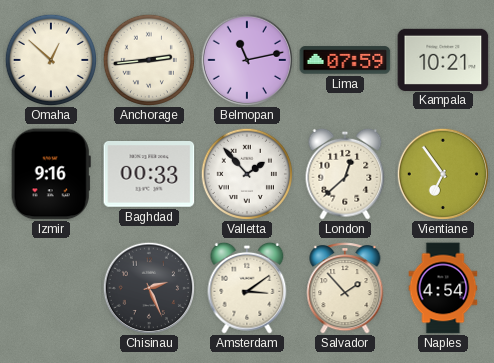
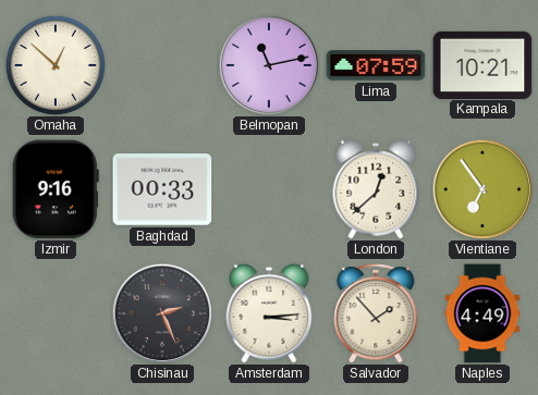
Anchorage: 2:44 -> none
Valletta: 1:53 -> none
Amsterdam: 3:09 -> 3:14
Naples: 4:54 -> 4:49
